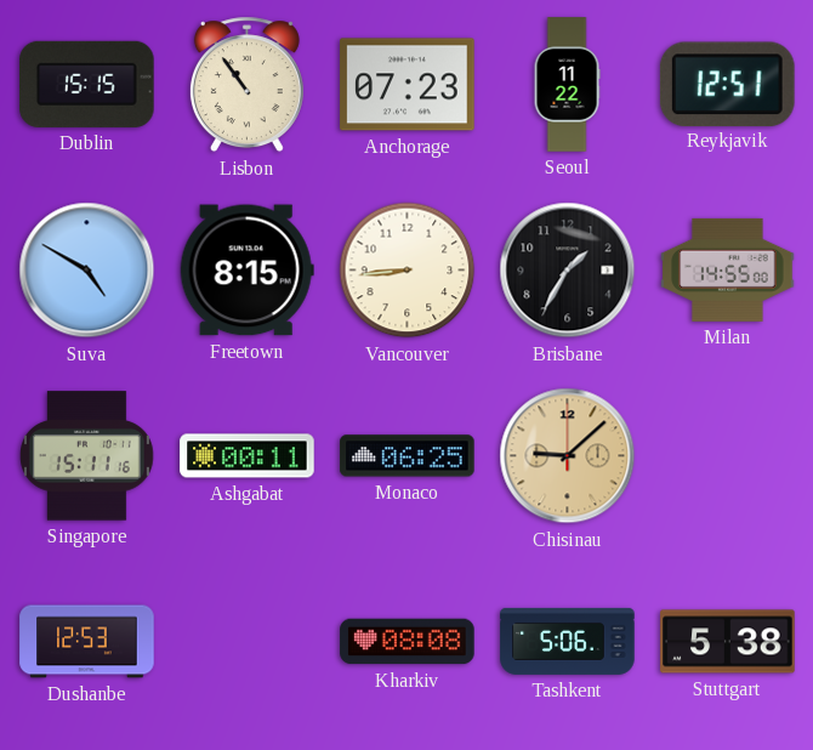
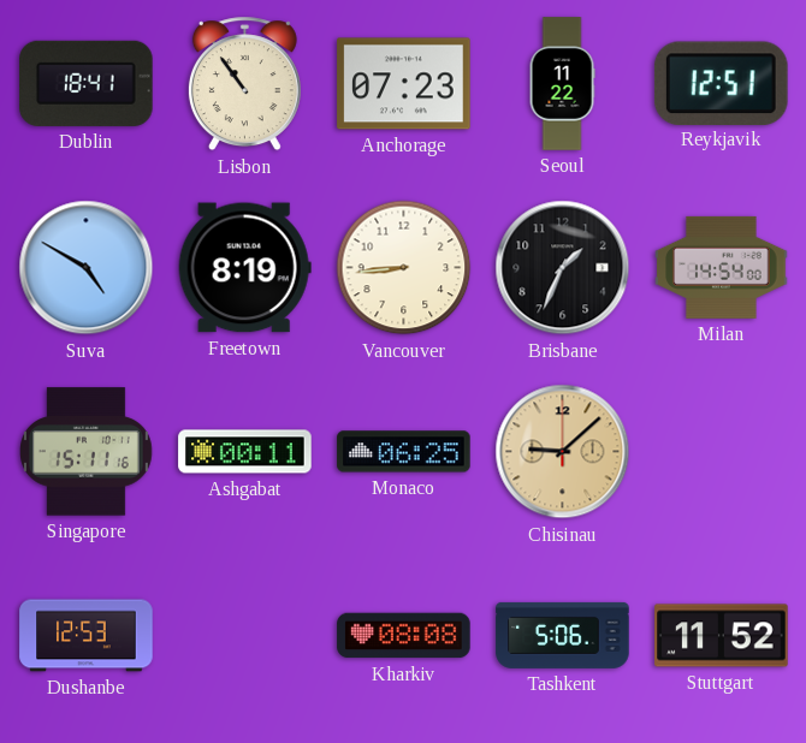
Dublin: 15:15 -> 18:41
Freetown: 8:15 -> 8:19
Brisbane: 1:35 -> 1:34
Milan: 14:55 -> 14:54
Stuttgart: 5:38 -> 11:52
